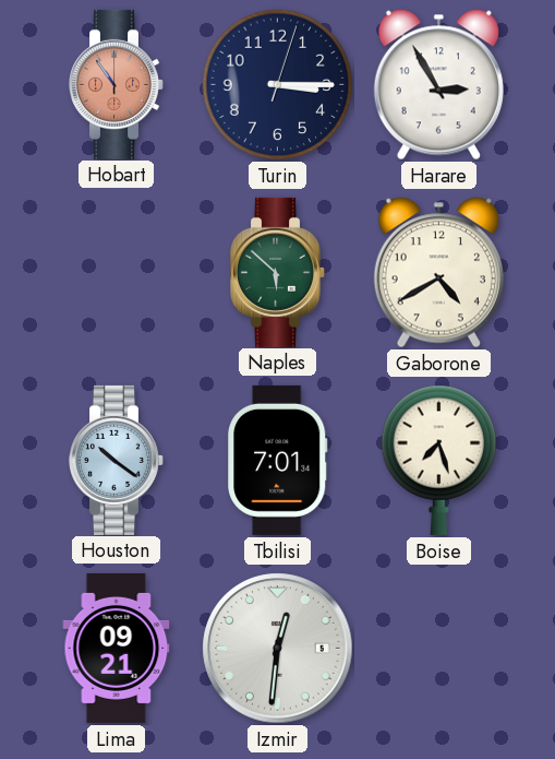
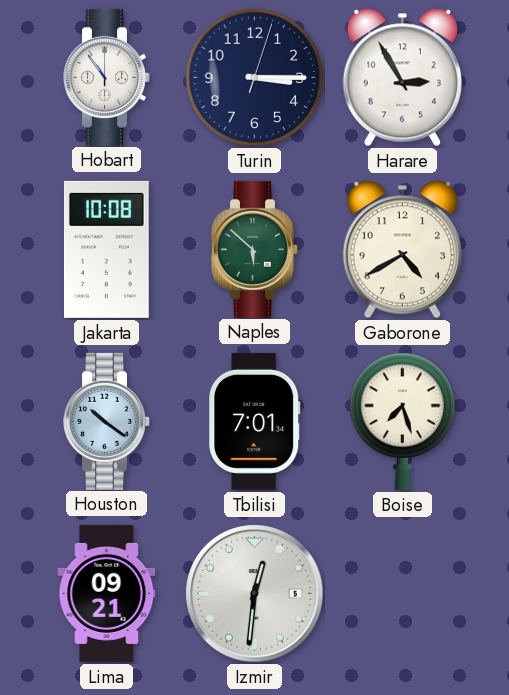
Hobart dial: salmon -> white
Jakarta: none -> 10:08
